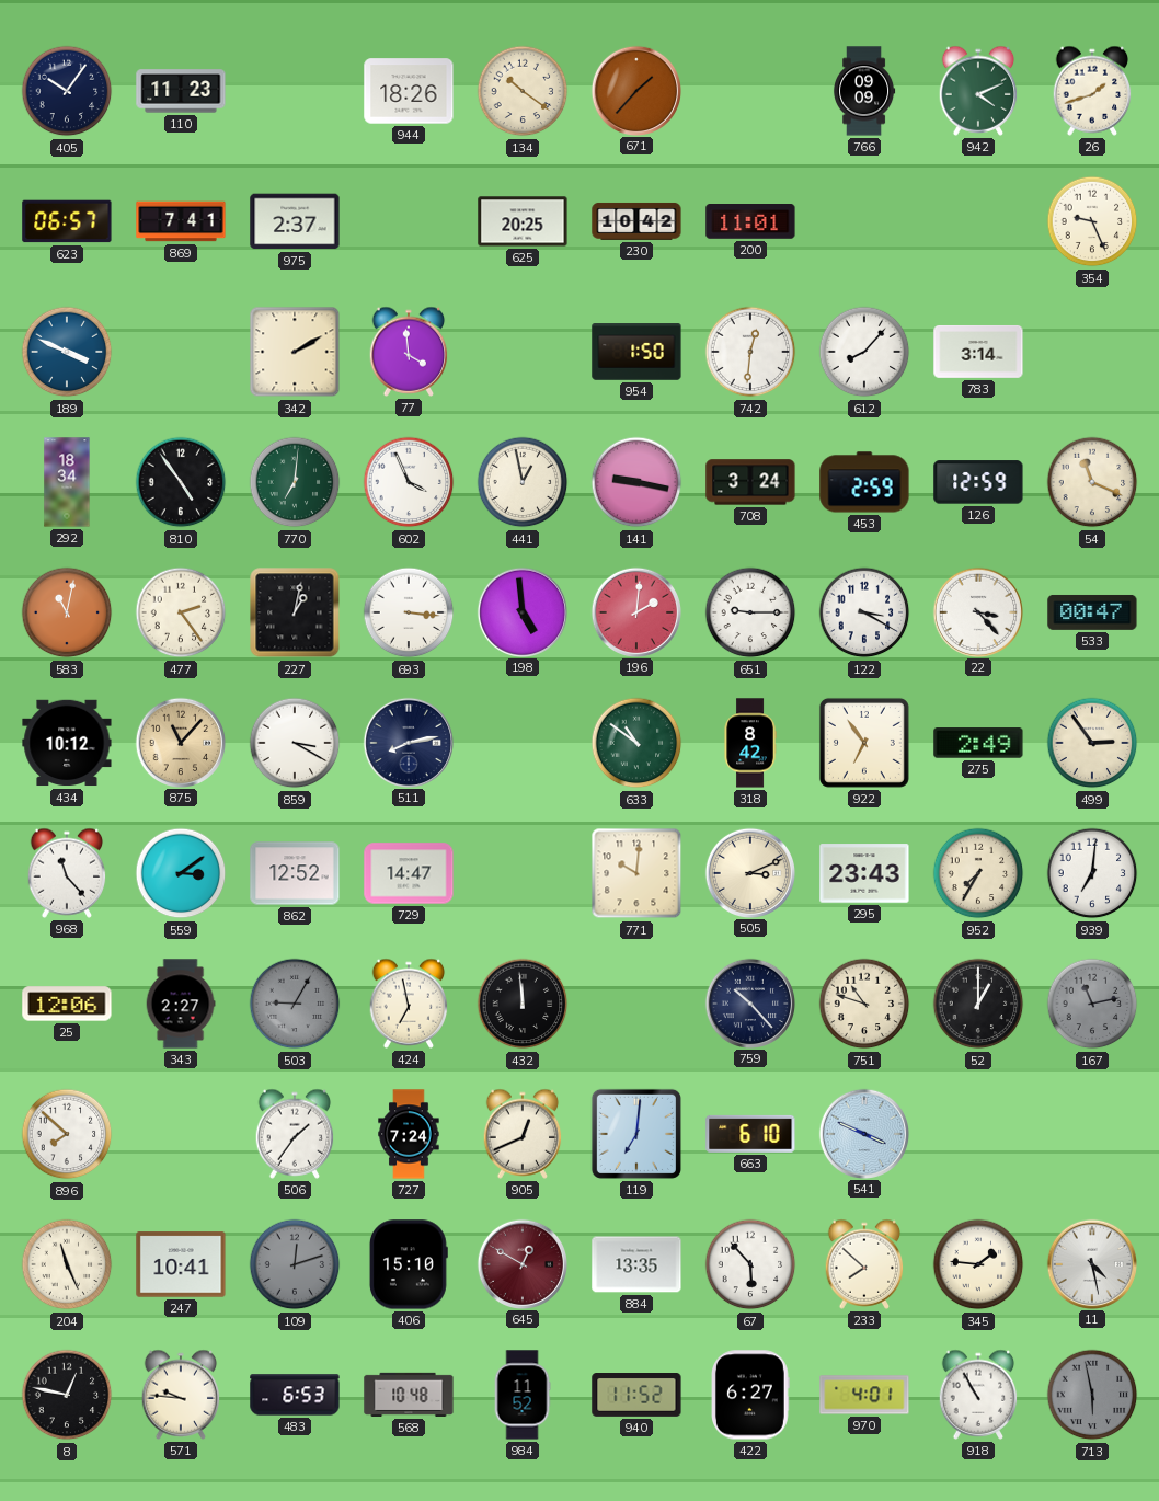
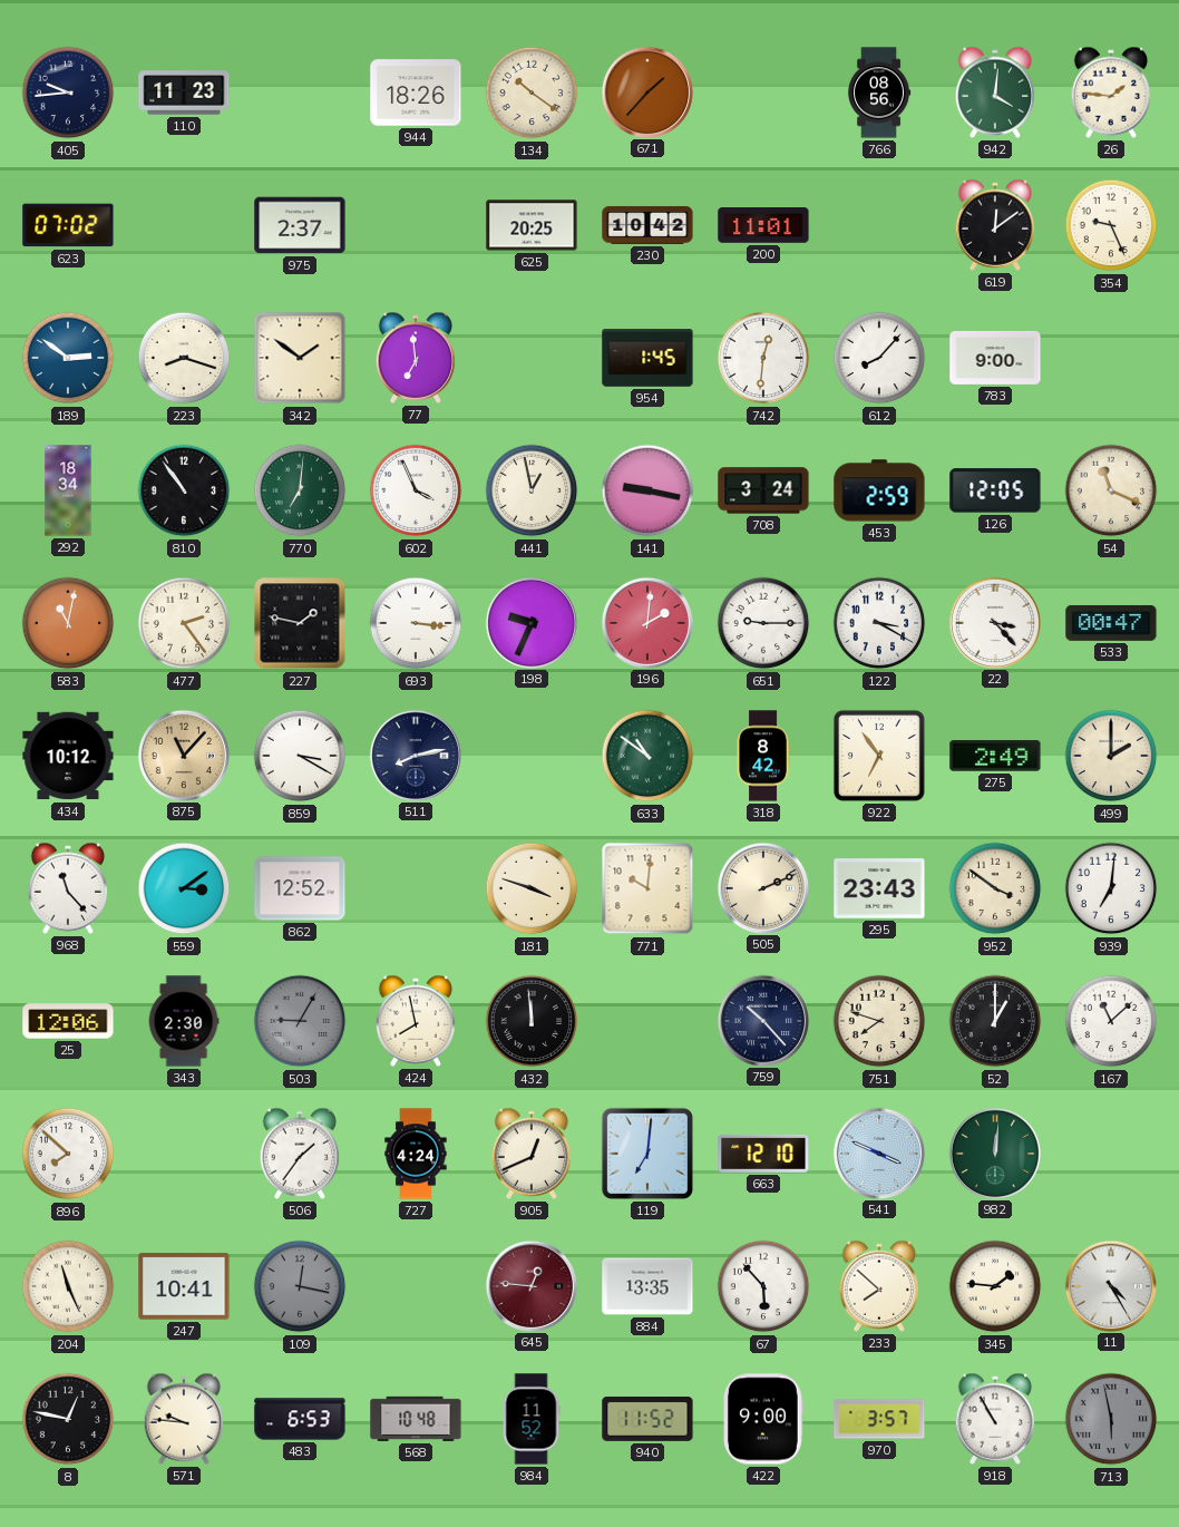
405: 10:06 -> 9:44
766: 09:09 -> 08:56
942: 4:11 -> 4:01
26: 1:42 -> 1:46
623: 06:57 -> 07:02
869: 7:41 -> none
619: none -> 12:09
189: 3:49 -> 2:51
223: none -> 8:18
342: 2:10 -> 1:51
77: 3:59 -> 6:59
954: 1:50 -> 1:45
783: 3:14 -> 9:00
810: 4:54 -> 10:54
126: 12:59 -> 12:05
227: 1:02 -> 1:47
198: 4:59 -> 9:34
499: 2:54 -> 2:00
729: 14:47 -> none
181: none -> 3:48
505: 3:11 -> 2:11
952: 7:35 -> 3:51
343: 2:27 -> 2:30
424: 6:58 -> 7:58
751: 10:48 -> 7:48
167: 11:13 -> 11:08
167 dial: grey -> white
727: 7:24 -> 4:24
663: 6:10 -> 12:10
982: none -> 12:01
109: 12:12 -> 12:17
406: 15:10 -> none
645: 12:50 -> 12:46
11: 4:28 -> 4:25
422: 6:27 -> 9:00
970: 4:01 -> 3:57
